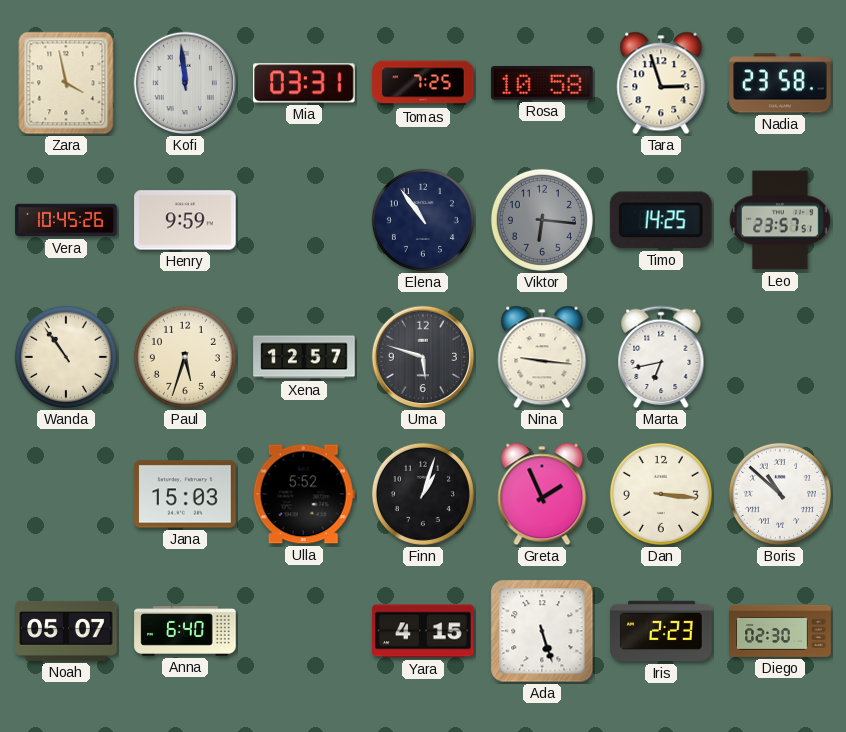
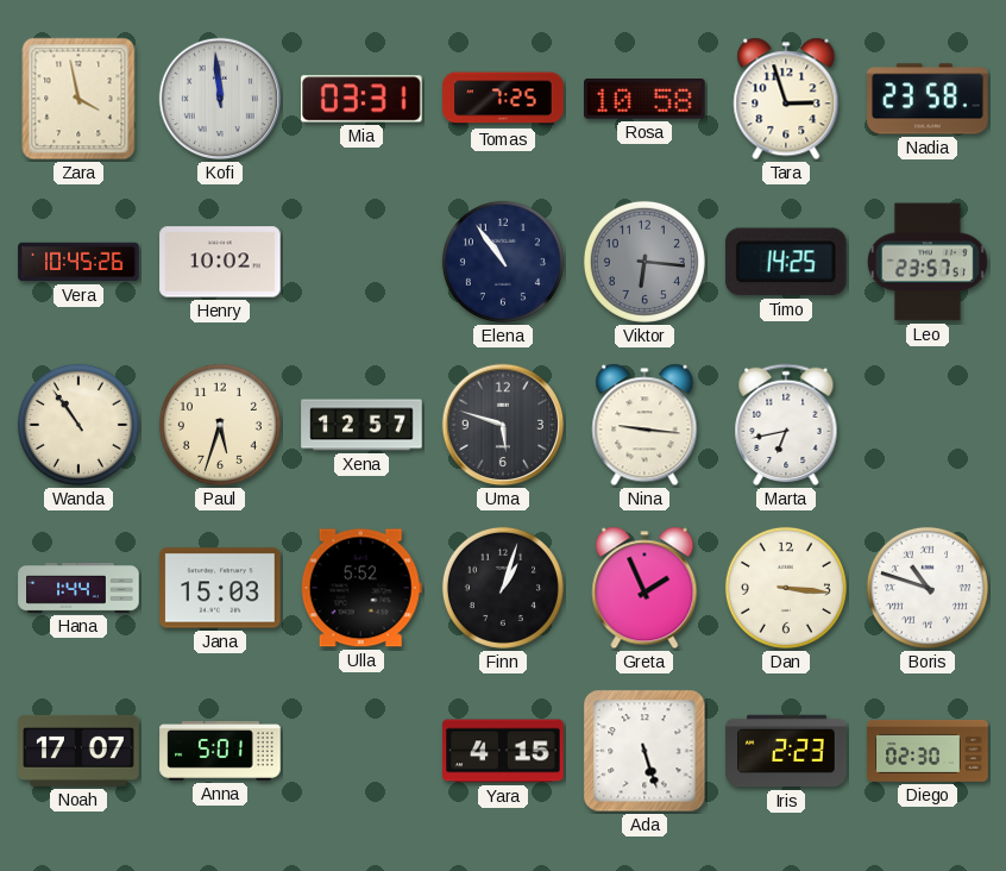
Henry: 9:59 -> 10:02
Hana: none -> 1:44
Boris: 10:52 -> 10:48
Noah: 05:07 -> 17:07
Anna: 6:40 -> 5:01
